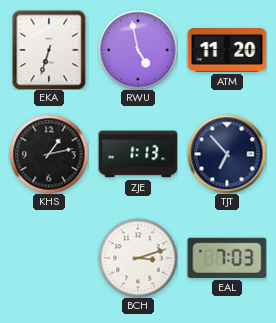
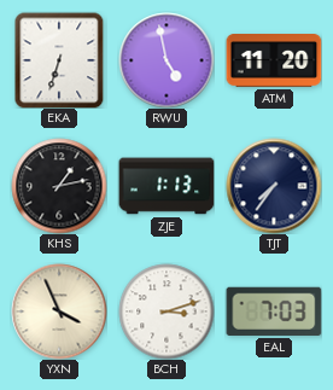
TJT: 6:53 -> 7:36
YXN: none -> 3:56
